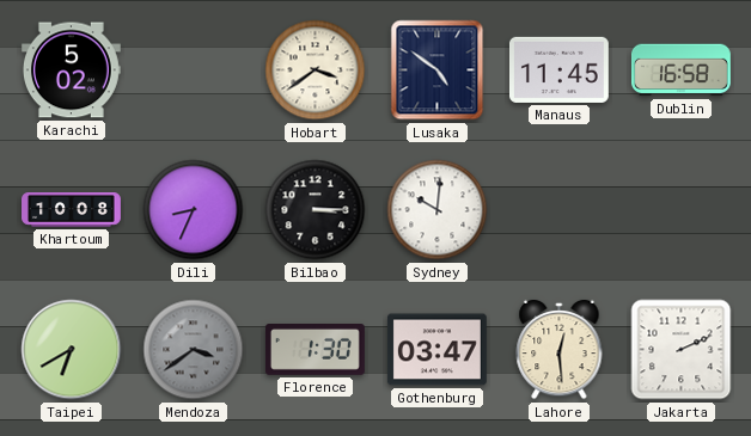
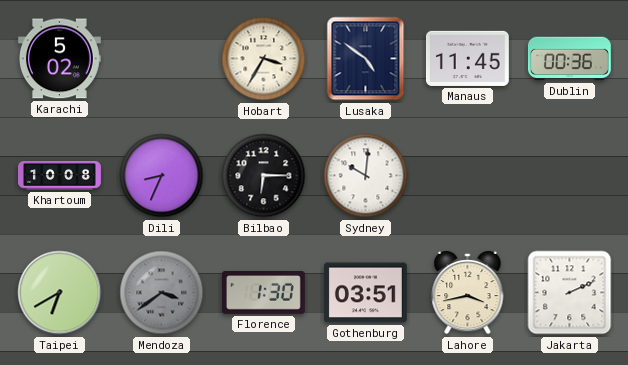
Hobart: 3:39 -> 3:35
Dublin: 16:58 -> 00:36
Bilbao: 3:15 -> 6:15
Gothenburg: 03:47 -> 03:51
Lahore: 12:29 -> 3:43
